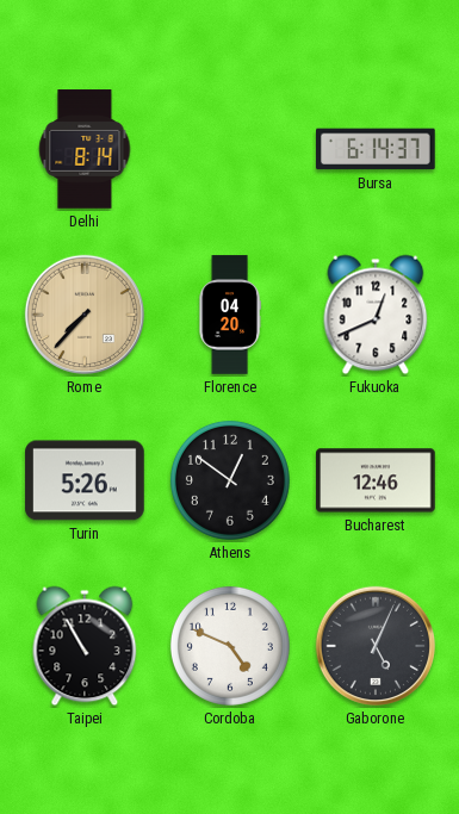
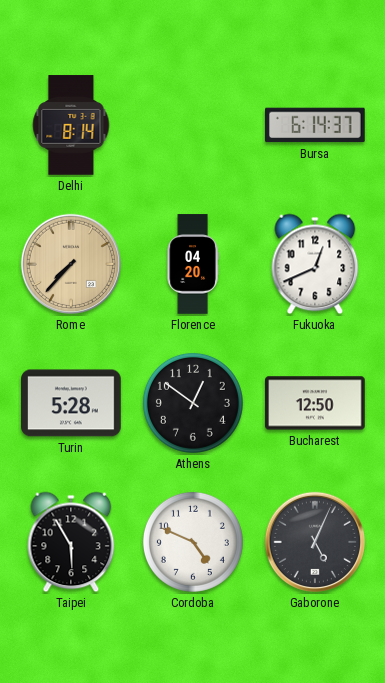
Turin: 5:26 -> 5:28
Bucharest: 12:46 -> 12:50
Taipei: 10:55 -> 5:55
